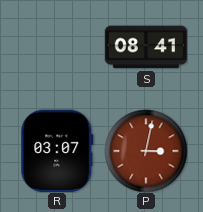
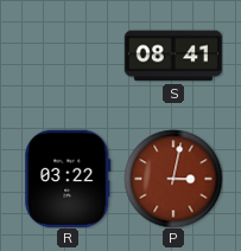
R: 03:07 -> 03:22
